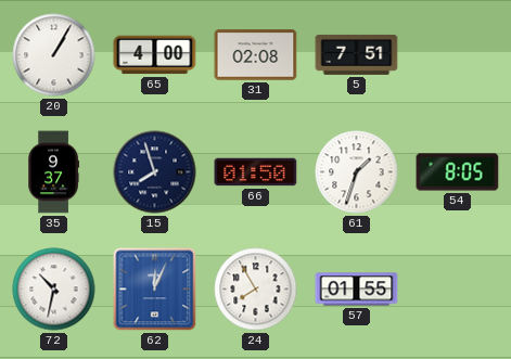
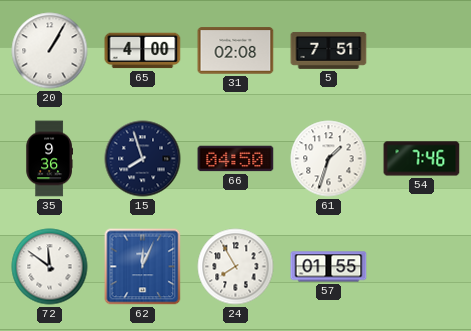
35: 9:37 -> 9:36
66: 01:50 -> 04:50
54: 8:05 -> 7:46
72: 10:32 -> 11:51
